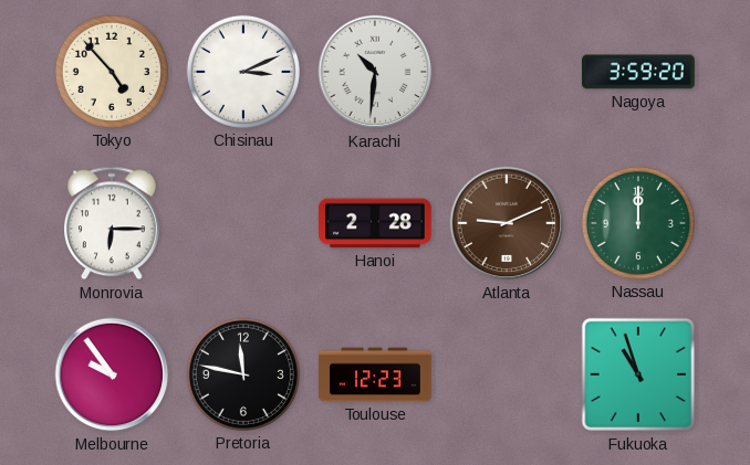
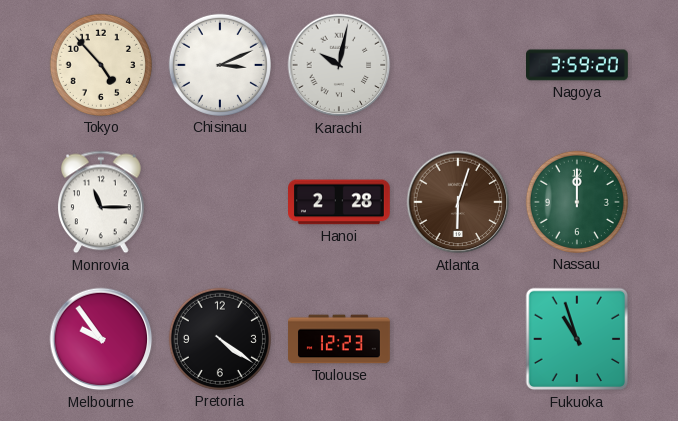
Karachi: 10:31 -> 10:02
Monrovia: 6:15 -> 11:15
Atlanta: 9:11 -> 6:03
Pretoria: 11:47 -> 4:21
